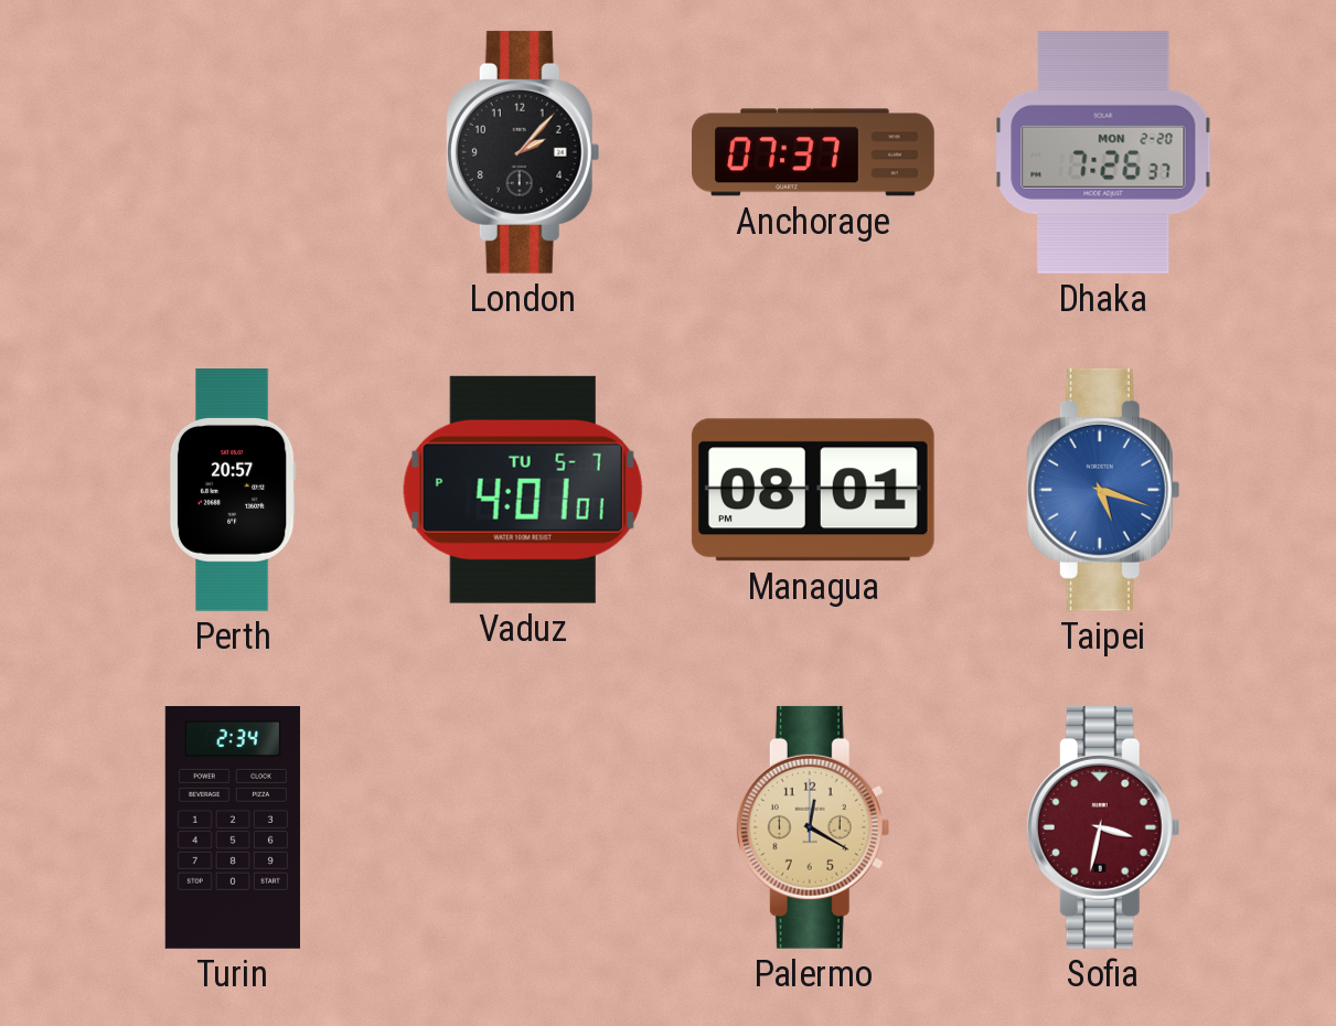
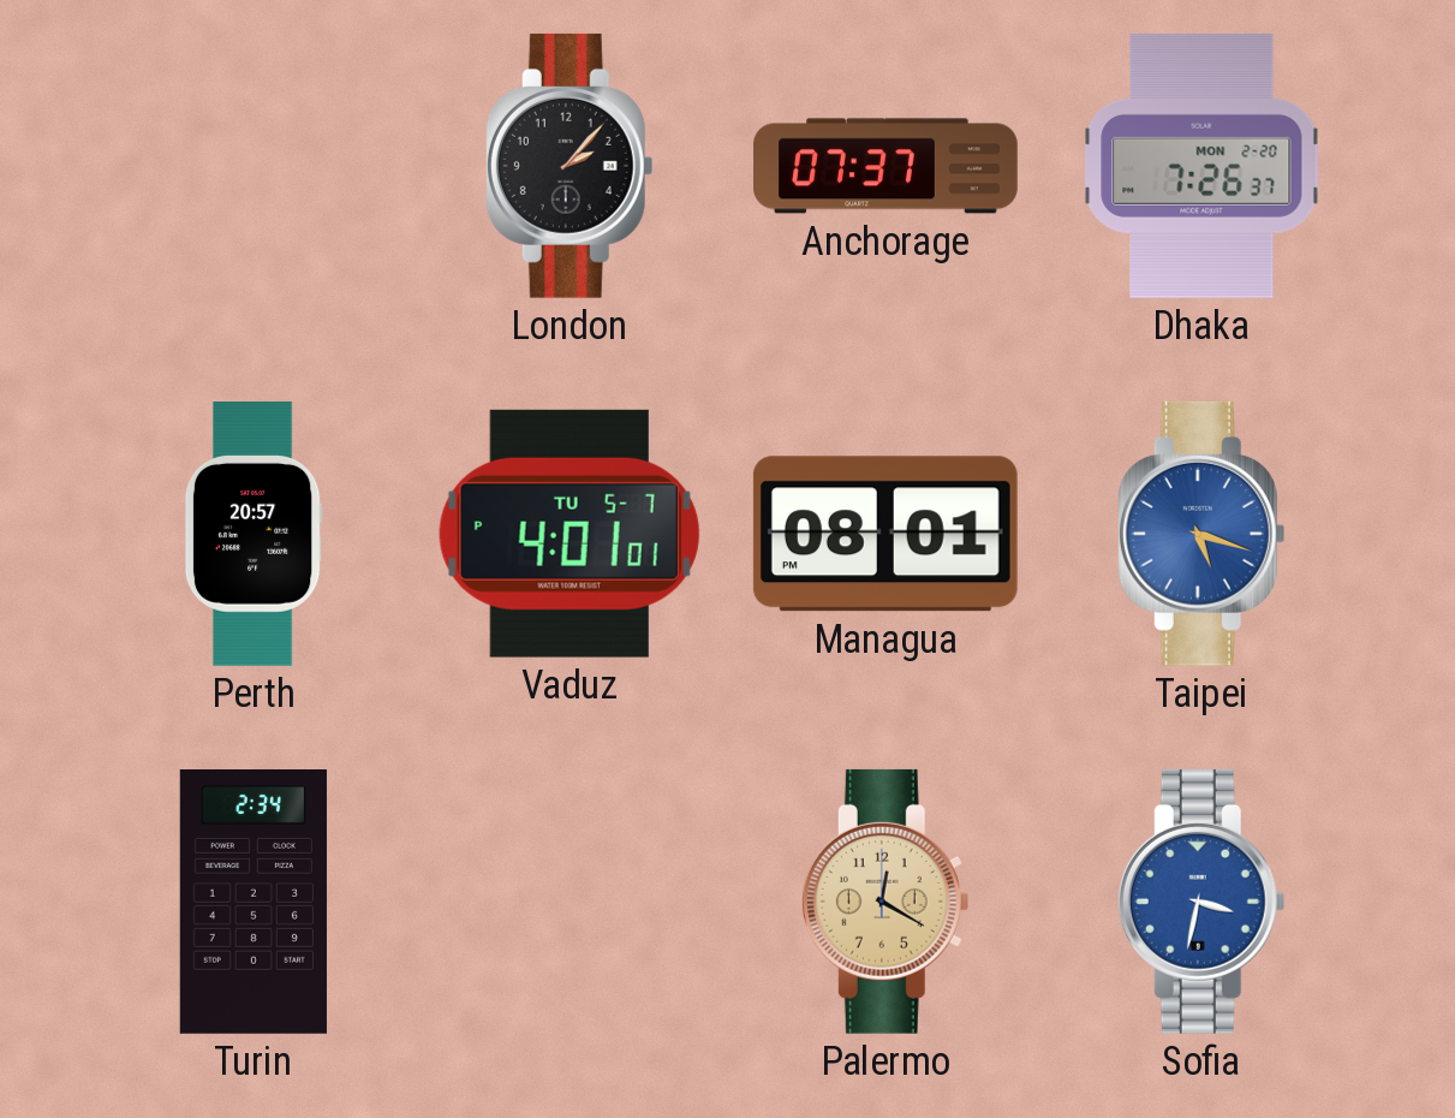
Sofia dial: burgundy -> blue
